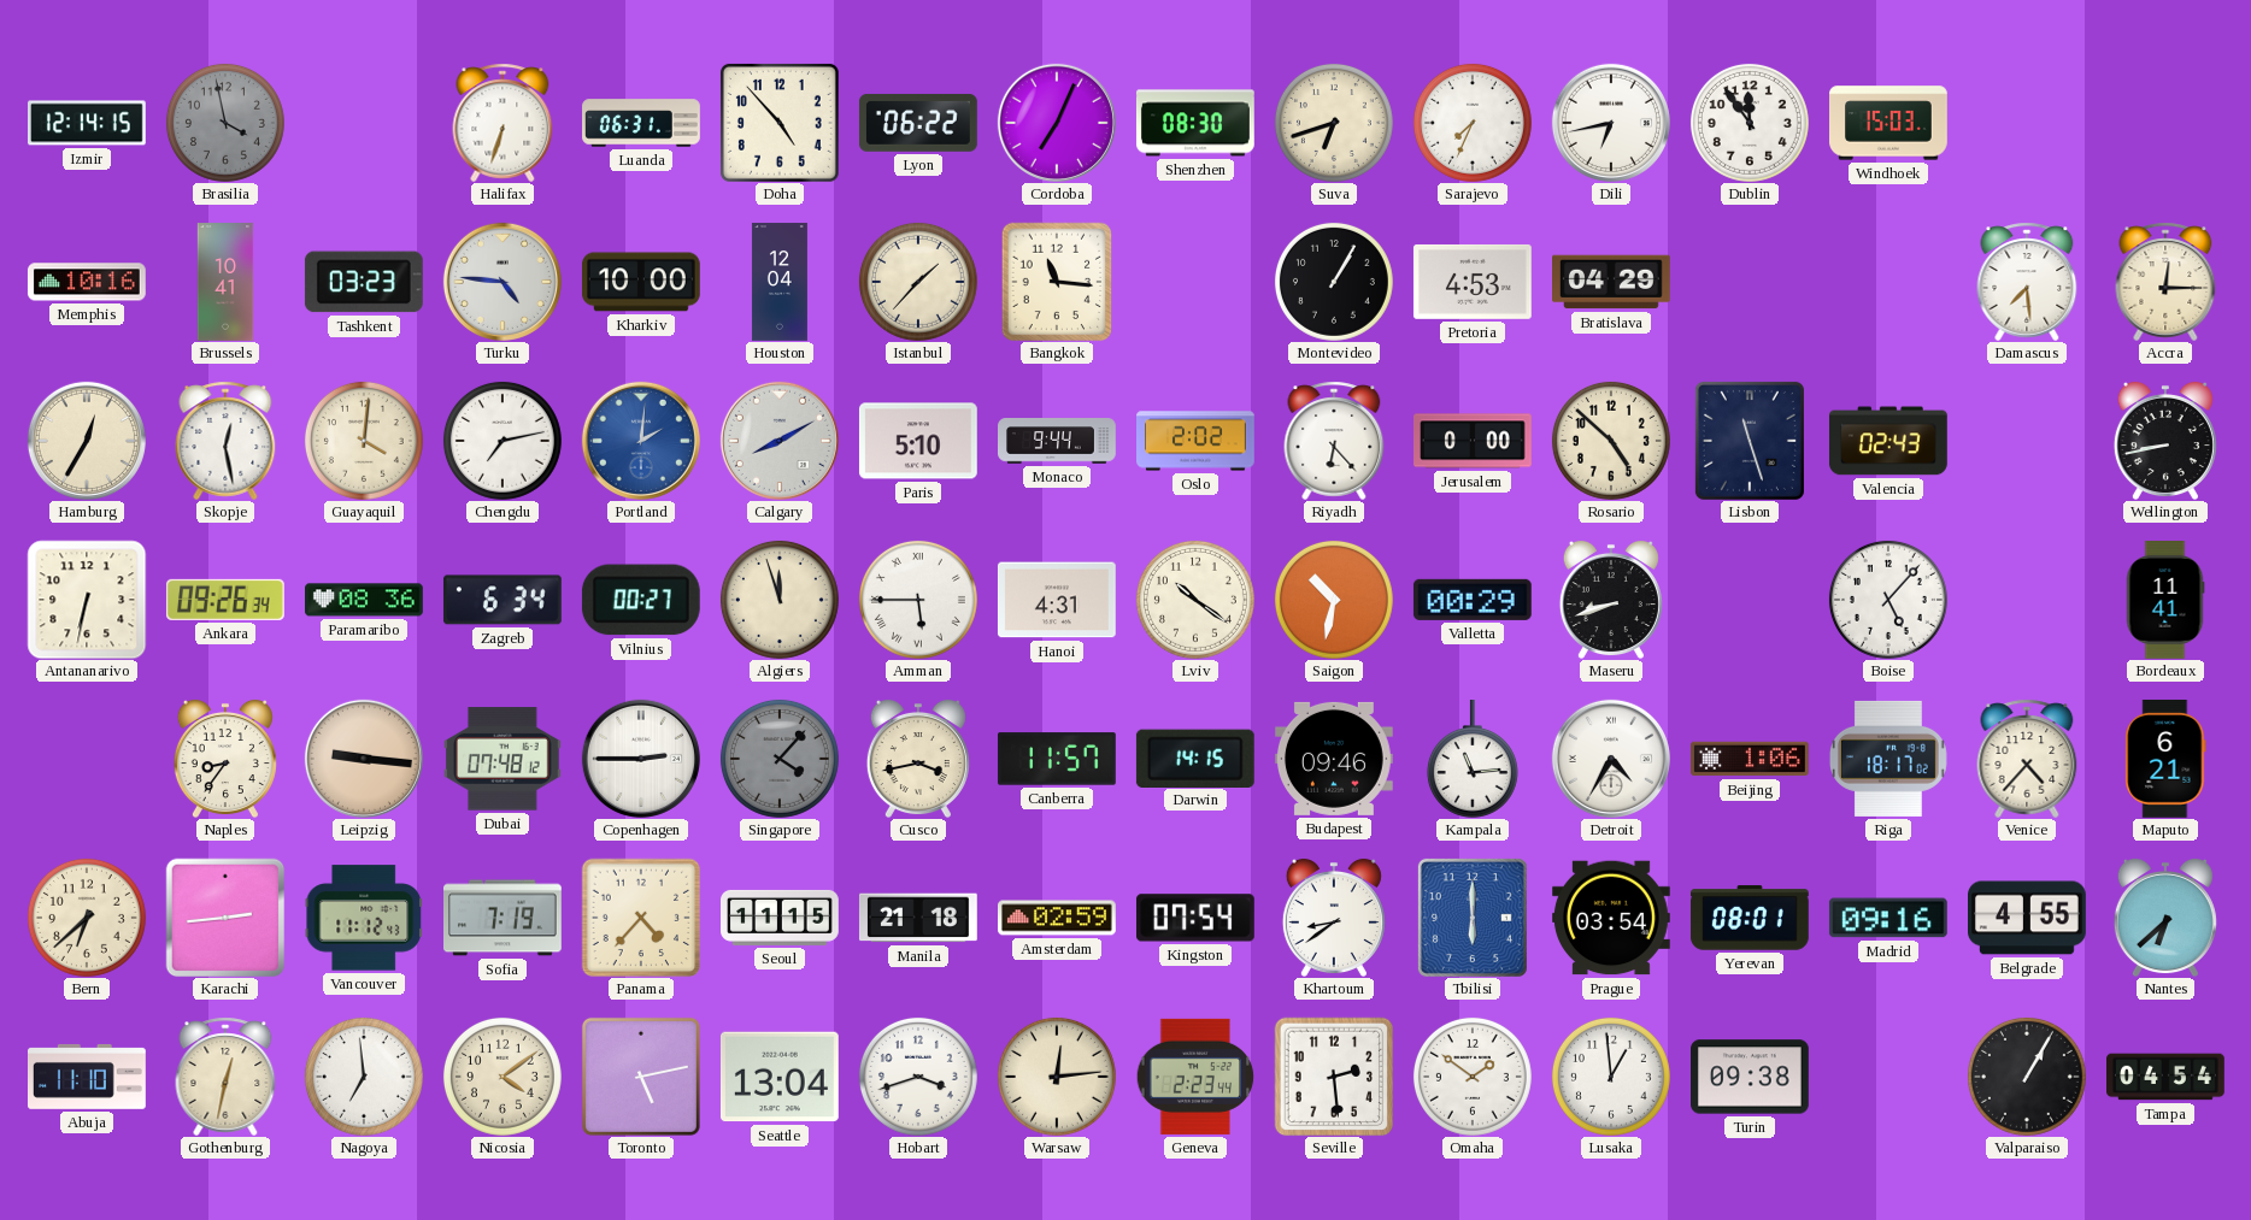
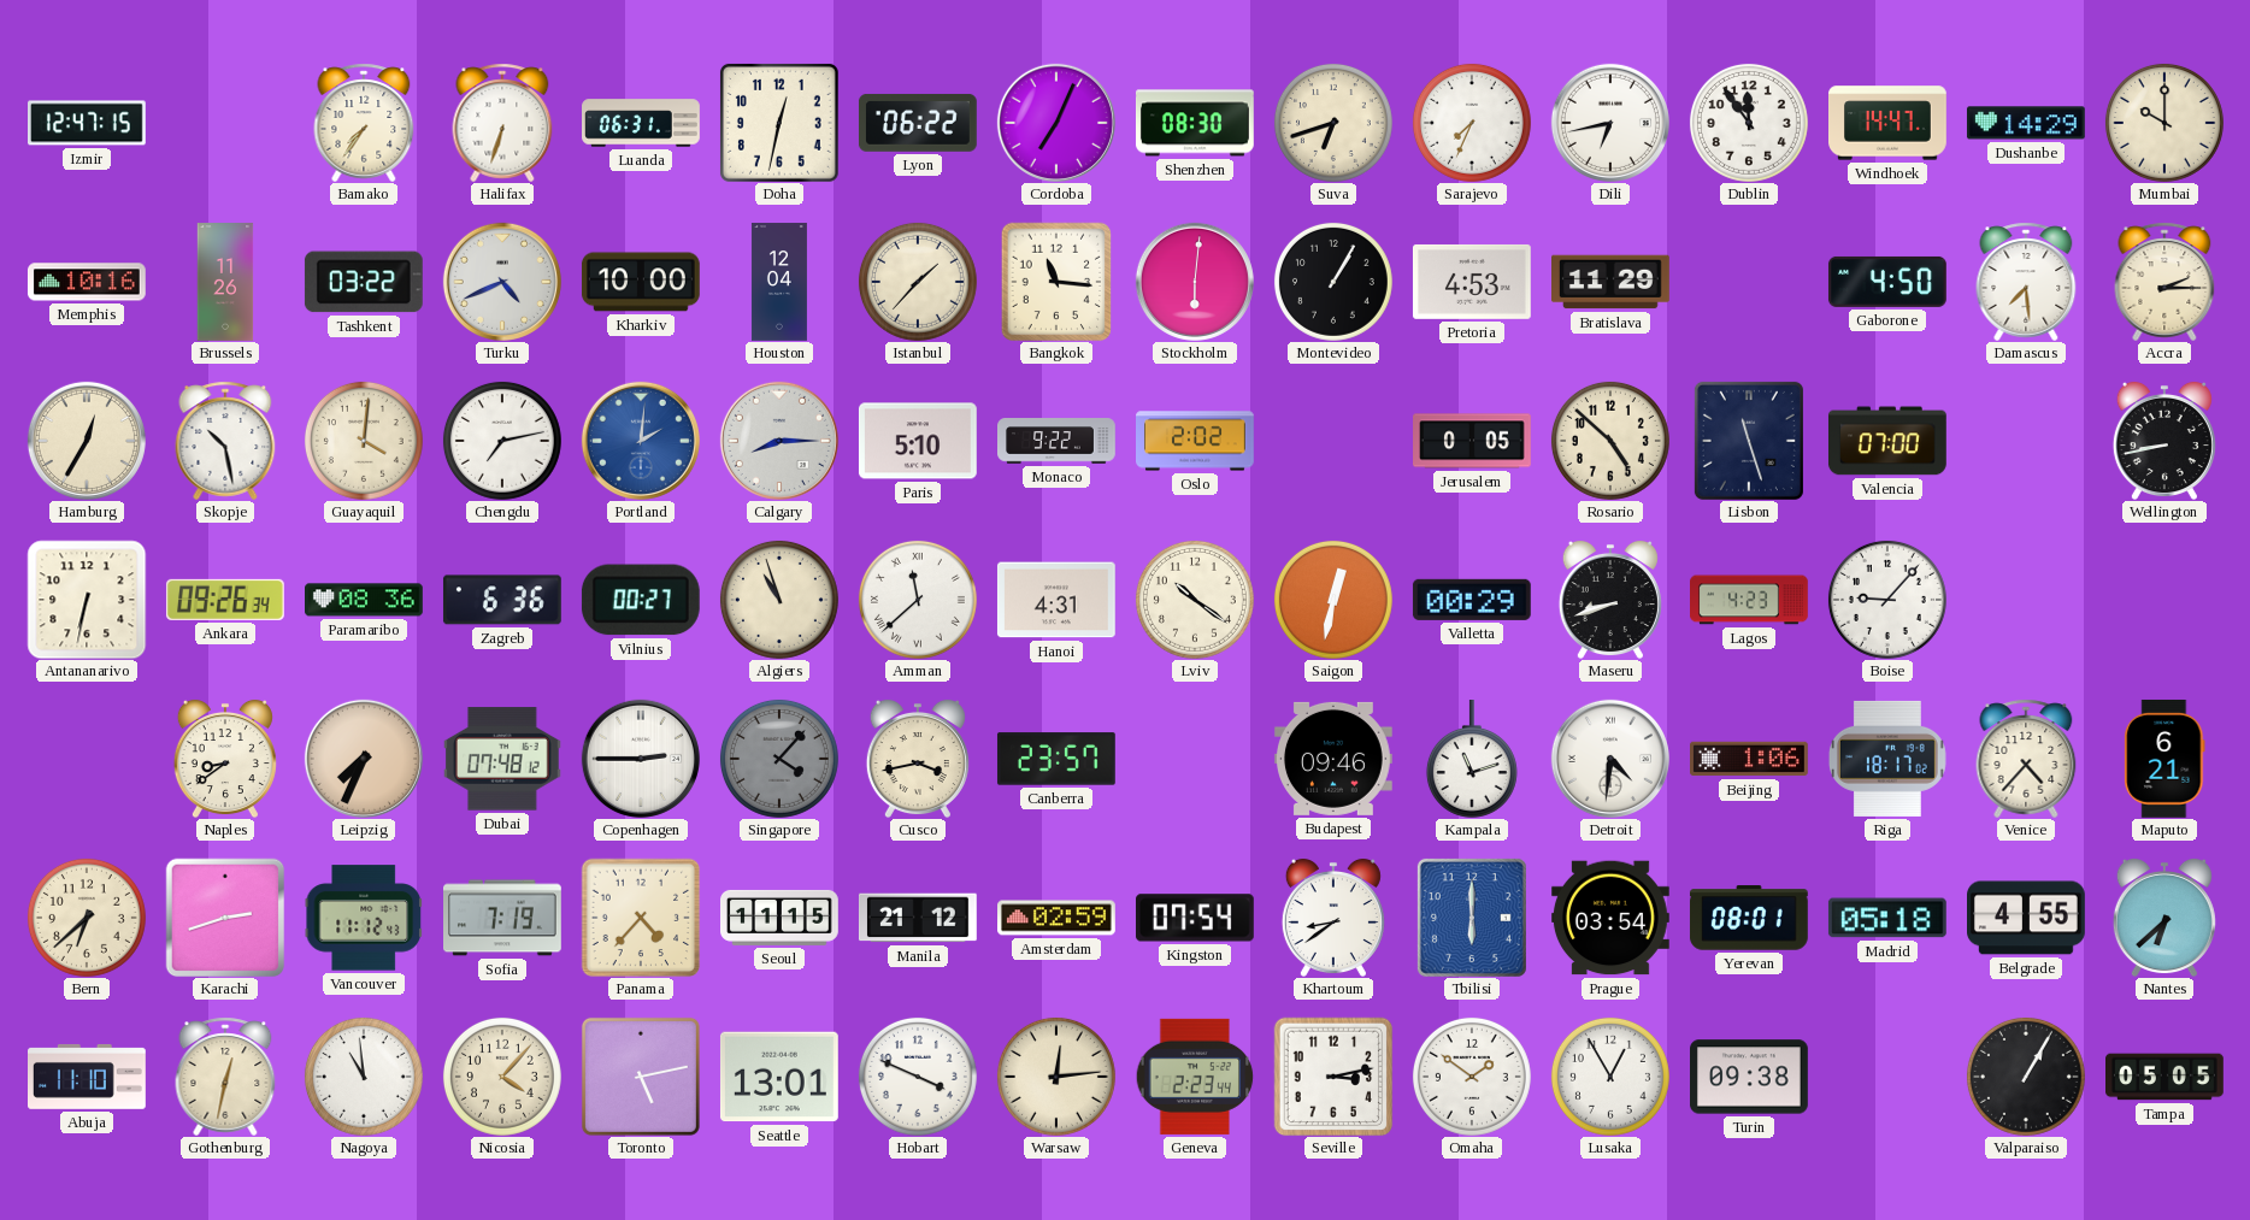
Izmir: 12:14 -> 12:47
Brasilia: 3:58 -> none
Bamako: none -> 7:36
Doha: 4:53 -> 12:32
Windhoek: 15:03 -> 14:47
Dushanbe: none -> 14:29
Mumbai: none -> 10:00
Brussels: 10:41 -> 11:26
Tashkent: 03:23 -> 03:22
Turku: 4:46 -> 4:41
Stockholm: none -> 6:01
Bratislava: 04:29 -> 11:29
Gaborone: none -> 4:50
Accra: 12:15 -> 2:15
Skopje: 12:28 -> 10:28
Calgary: 8:10 -> 8:15
Monaco: 9:44 -> 9:22
Riyadh: 6:23 -> none
Jerusalem: 0:00 -> 0:05
Valencia: 02:43 -> 07:00
Zagreb: 6:34 -> 6:36
Algiers: 11:57 -> 10:57
Amman: 5:45 -> 11:38
Saigon: 10:32 -> 12:32
Lagos: none -> 4:23
Boise: 5:07 -> 9:07
Bordeaux: 11:41 -> none
Naples: 8:36 -> 8:39
Leipzig: 9:16 -> 7:34
Canberra: 11:57 -> 23:57
Darwin: 14:15 -> none
Kampala: 11:14 -> 11:12
Detroit: 4:35 -> 4:31
Karachi: 2:44 -> 2:42
Manila: 21:18 -> 21:12
Madrid: 09:16 -> 05:18
Nagoya: 6:59 -> 10:59
Nicosia: 4:09 -> 4:07
Seattle: 13:04 -> 13:01
Hobart: 3:42 -> 3:49
Seville: 2:29 -> 3:13
Lusaka: 12:59 -> 12:55
Tampa: 04:54 -> 05:05
